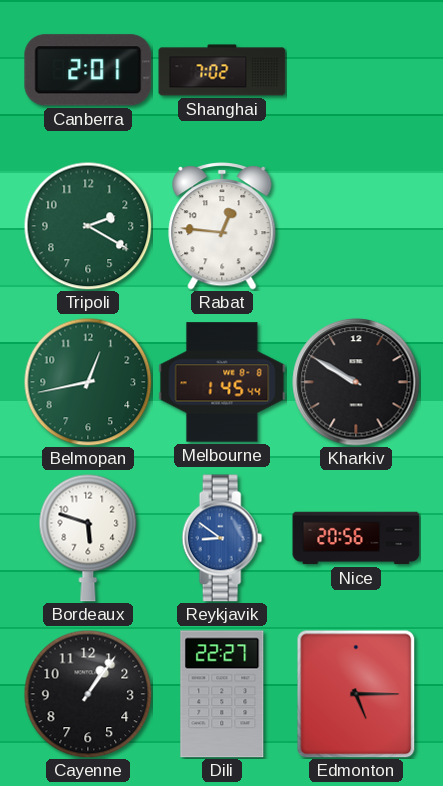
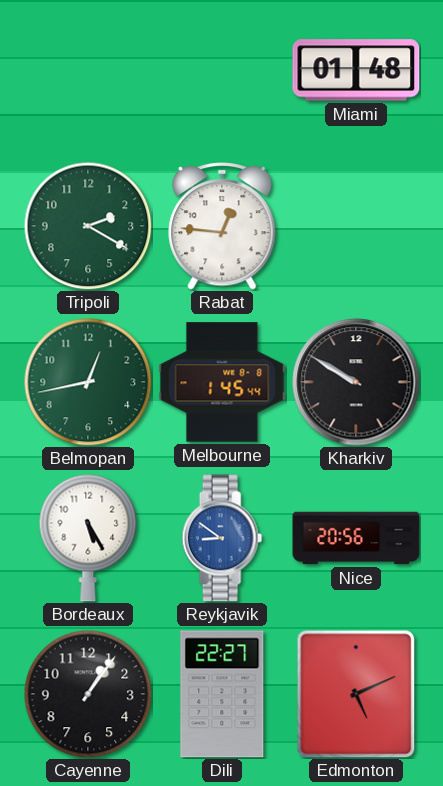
Canberra: 2:01 -> none
Shanghai: 7:02 -> none
Miami: none -> 01:48
Bordeaux: 5:48 -> 5:25
Edmonton: 5:15 -> 5:11
